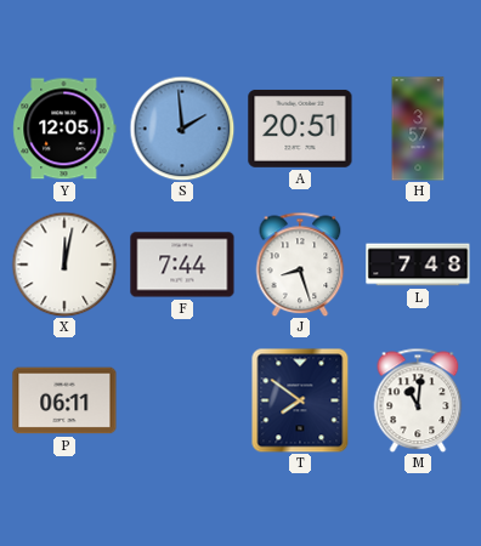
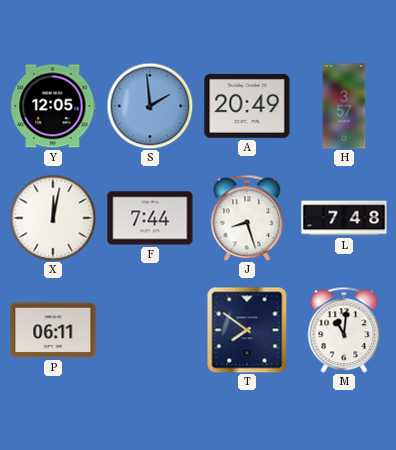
A: 20:51 -> 20:49
